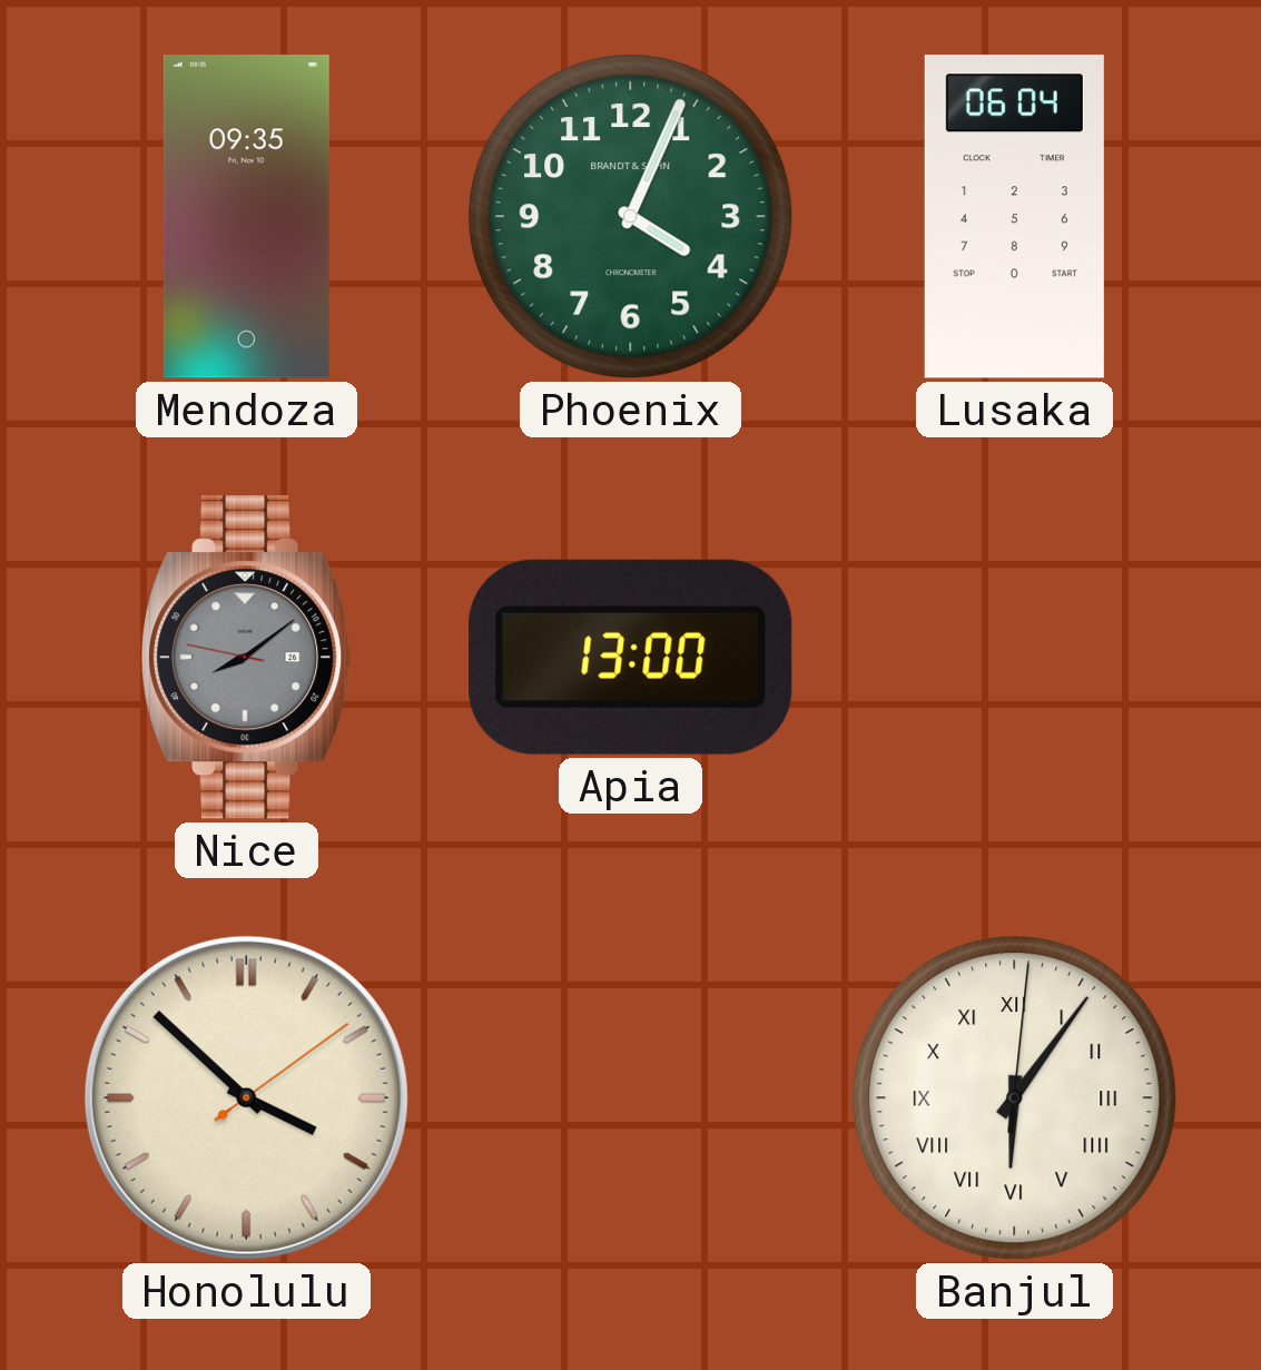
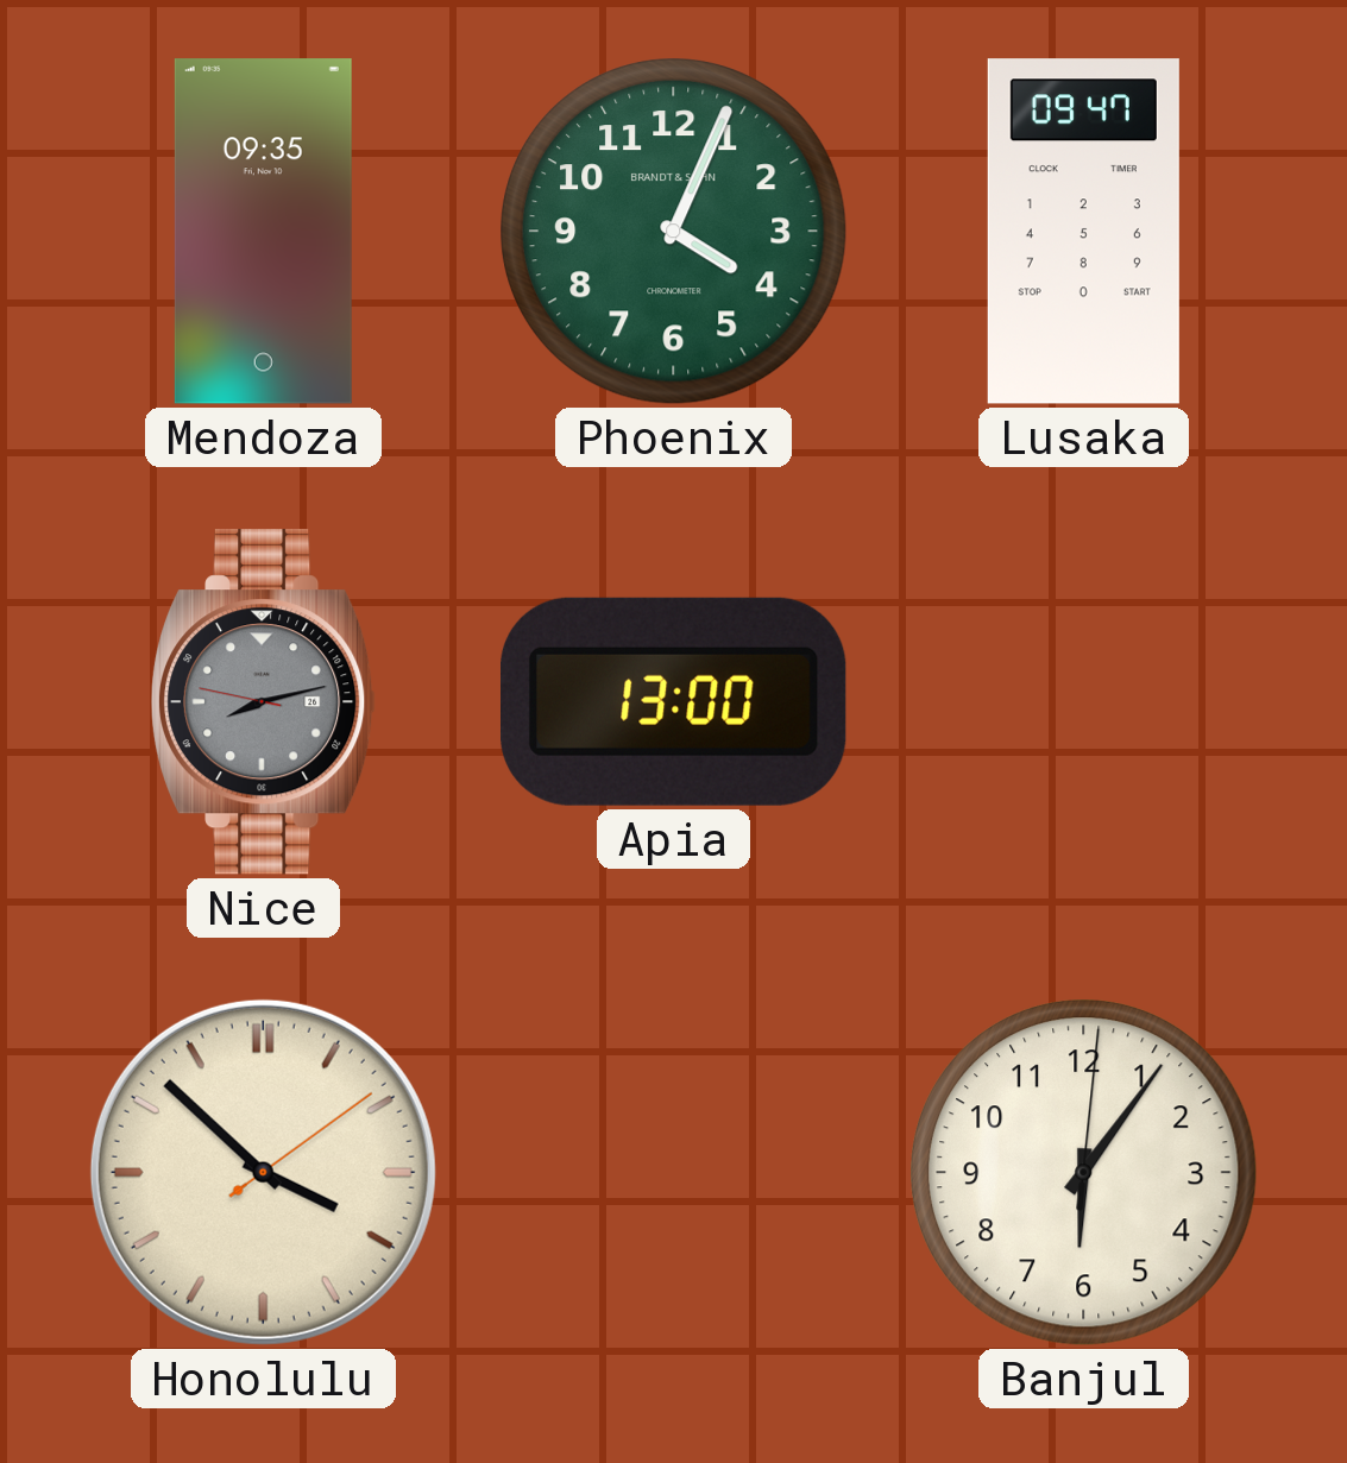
Lusaka: 06:04 -> 09:47
Nice: 8:08 -> 8:12
Banjul numerals: Roman -> Arabic
